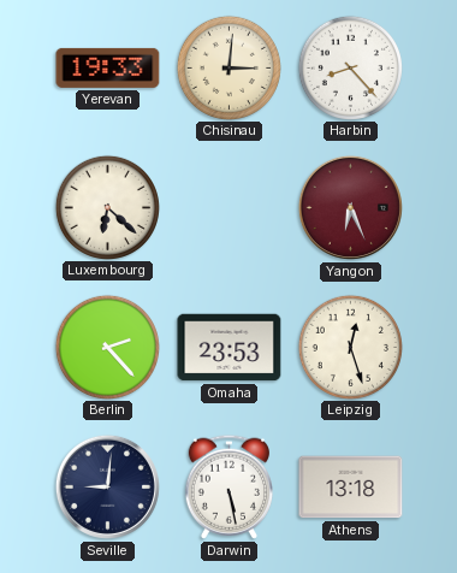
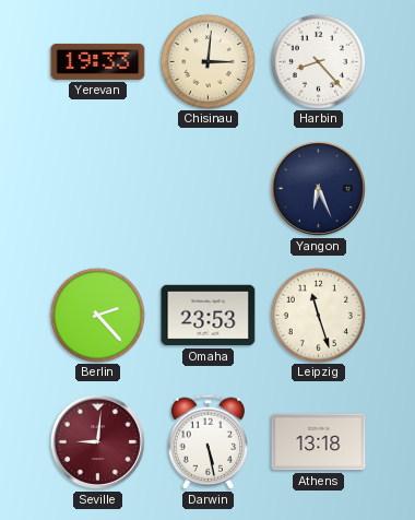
Luxembourg: 6:22 -> none
Yangon dial: burgundy -> navy
Leipzig: 12:27 -> 11:27
Seville dial: navy -> burgundy
